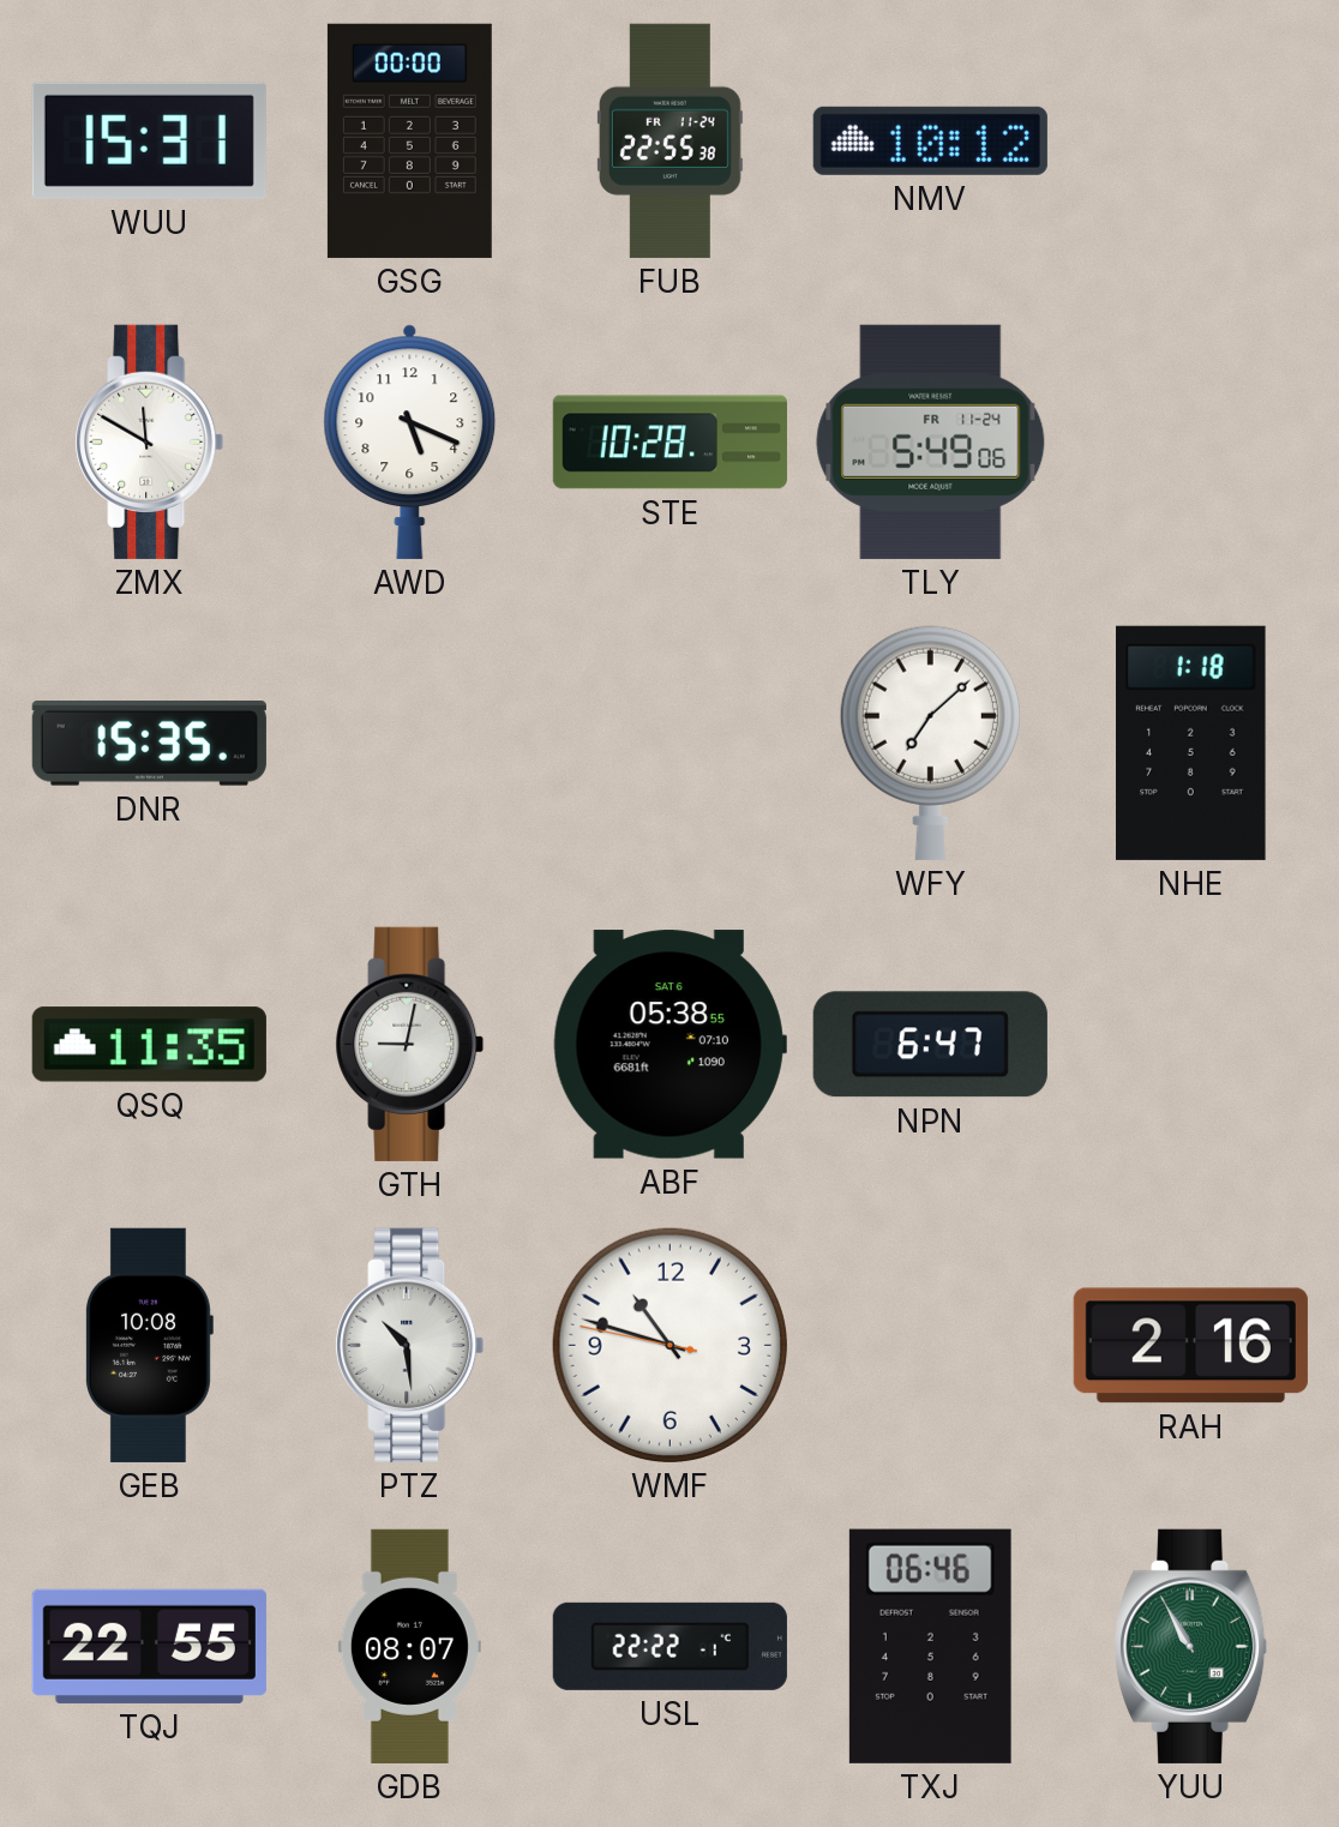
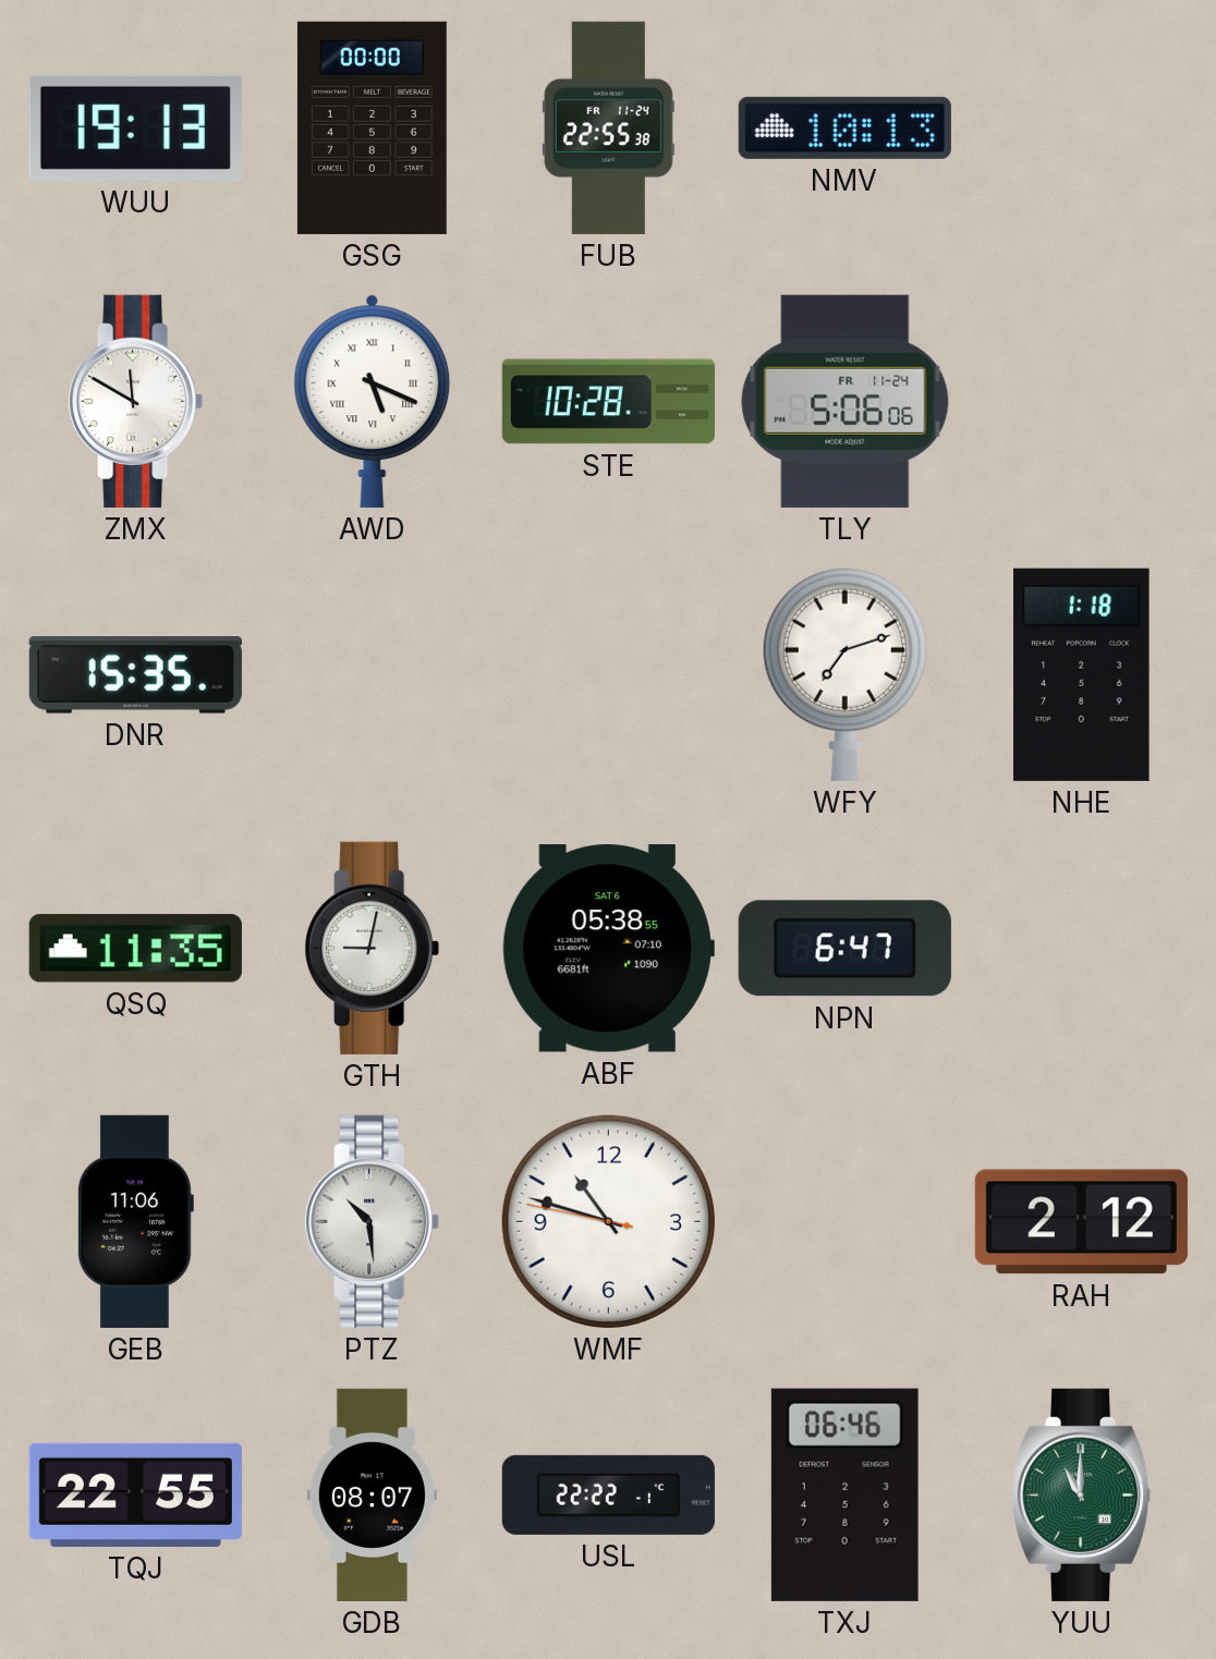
WUU: 15:31 -> 19:13
NMV: 10:12 -> 10:13
AWD numerals: Arabic -> Roman
TLY: 5:49 -> 5:06
WFY: 7:08 -> 7:12
GEB: 10:08 -> 11:06
RAH: 2:16 -> 2:12
YUU: 10:55 -> 11:00
